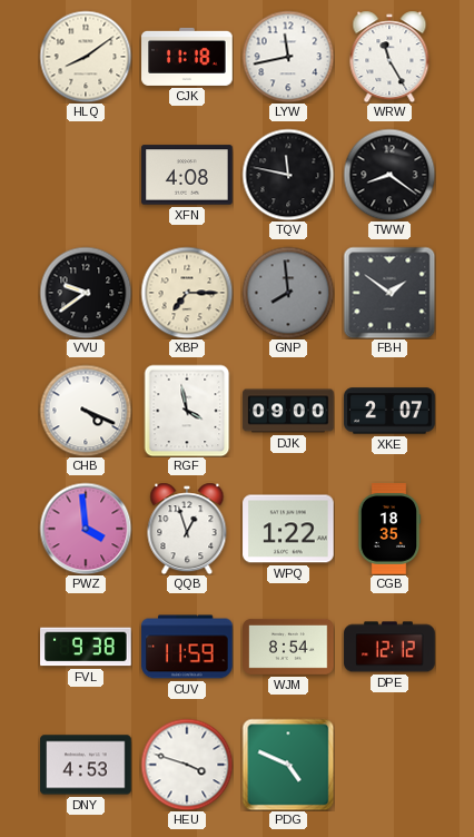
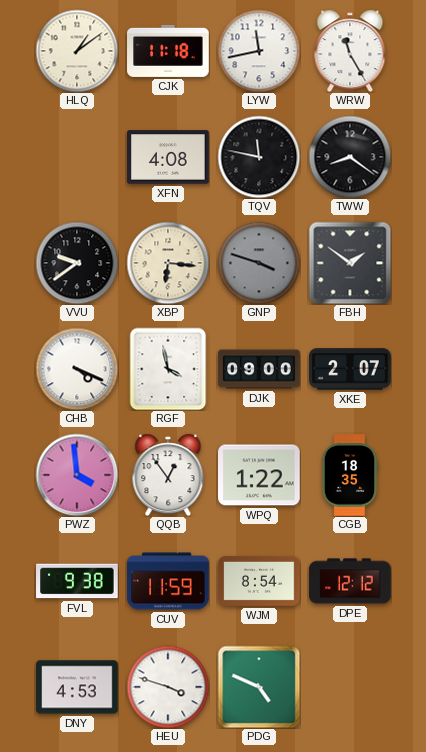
HLQ: 8:09 -> 1:09
XBP: 7:15 -> 6:16
GNP: 7:59 -> 3:48
QQB: 12:57 -> 12:54
